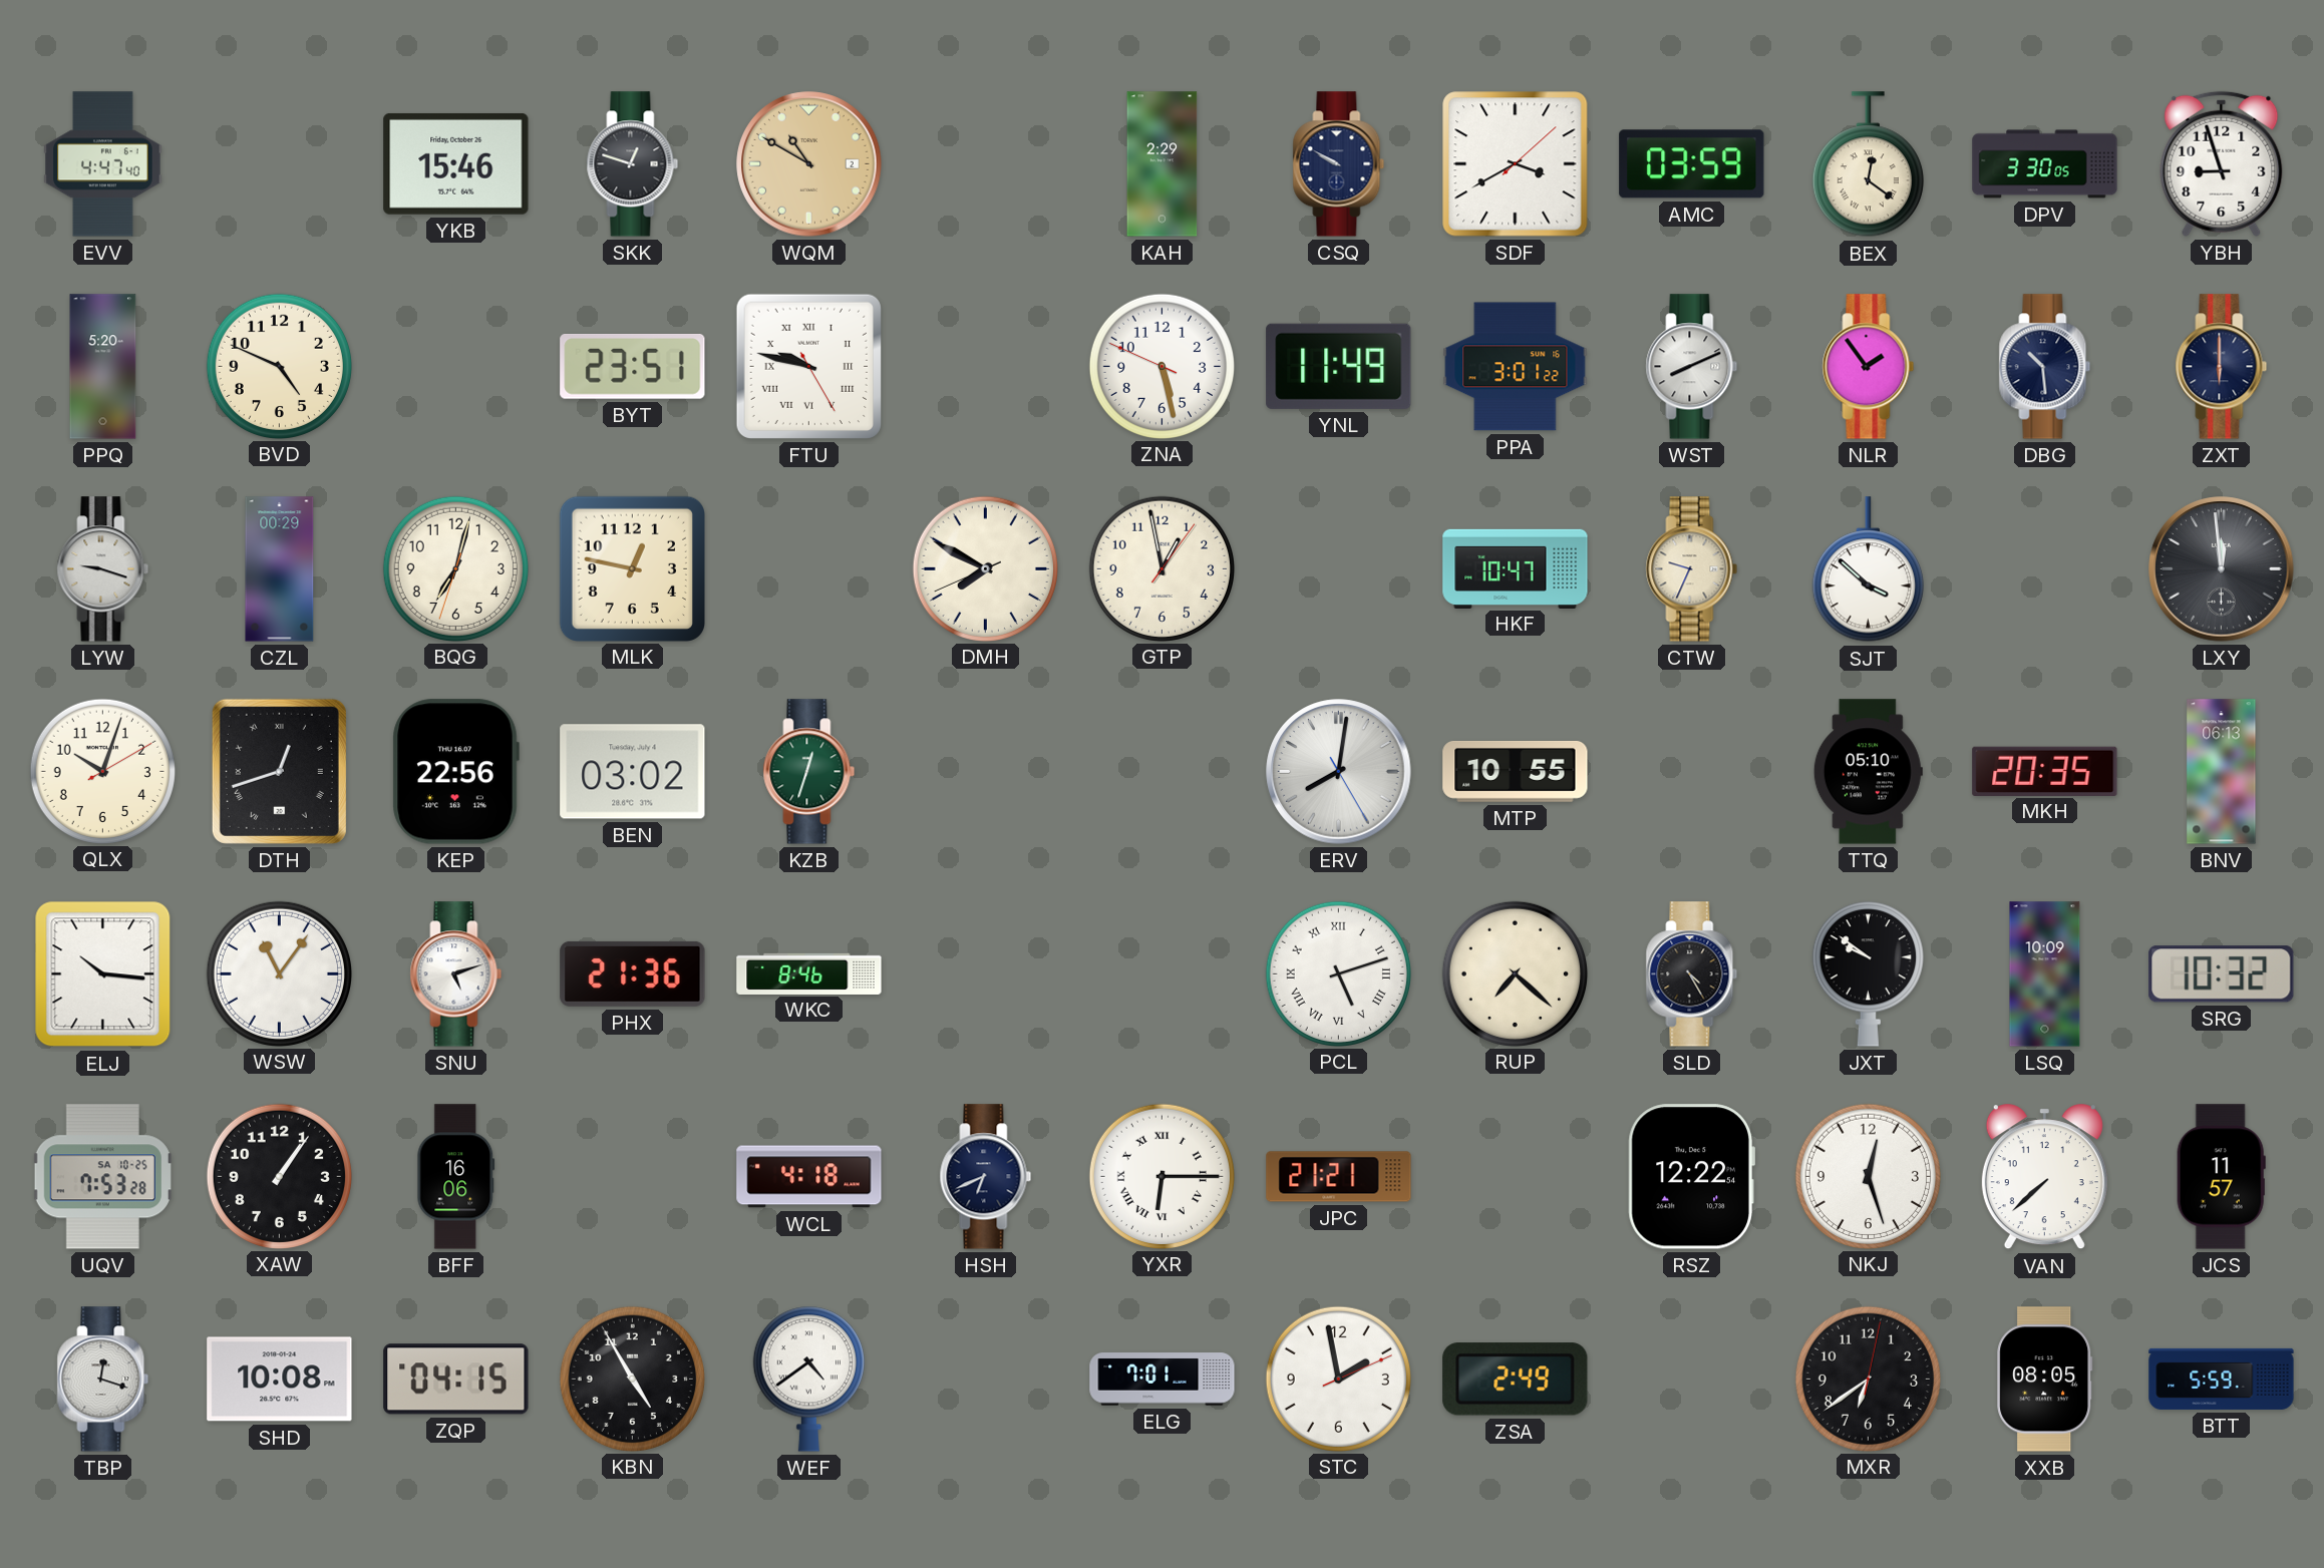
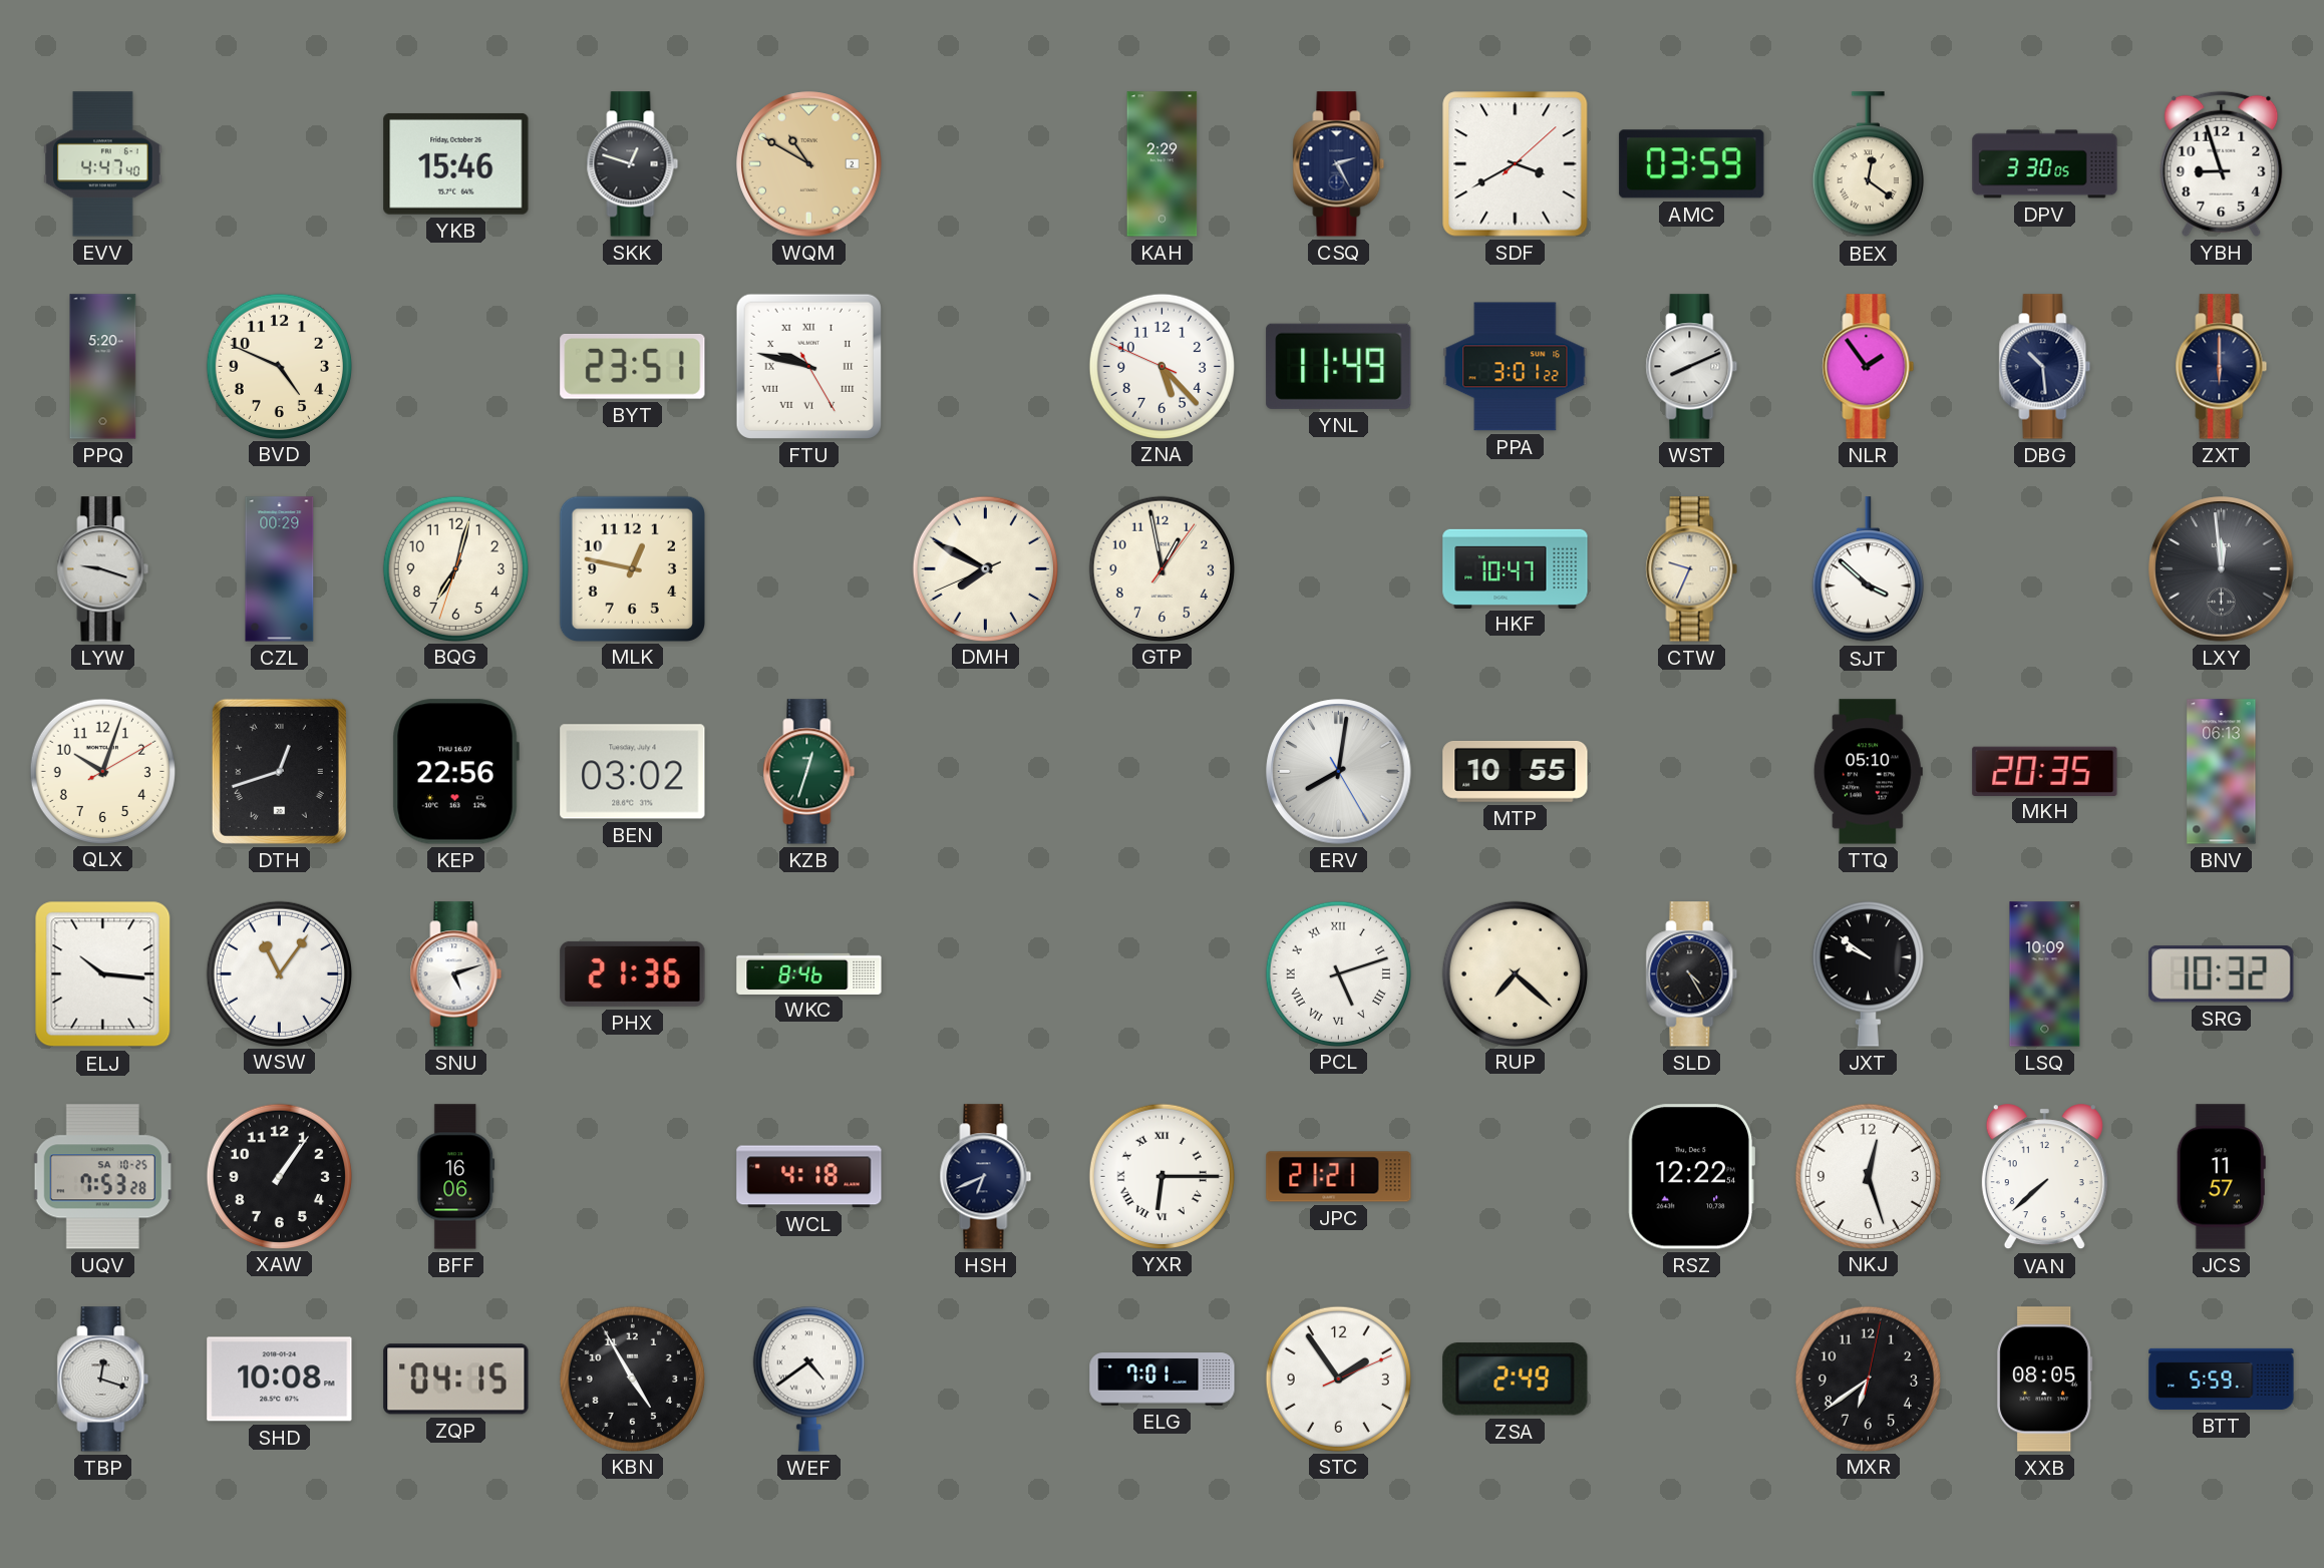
CSQ: 9:50 -> 2:25
ZNA: 5:27 -> 5:22
STC: 1:58 -> 1:54
